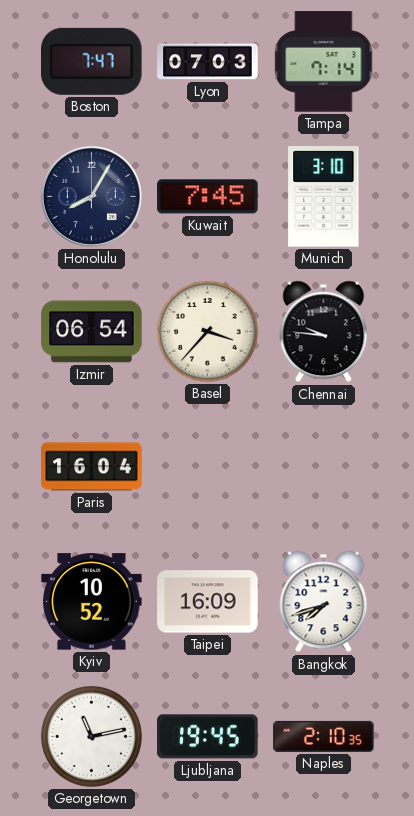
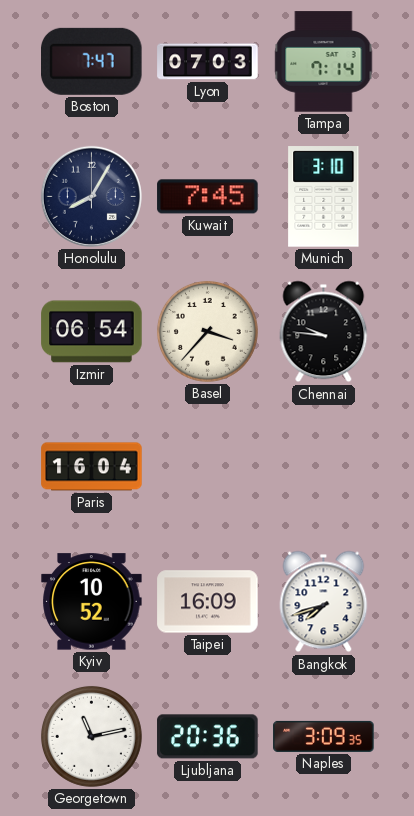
Ljubljana: 19:45 -> 20:36
Naples: 2:10 -> 3:09
